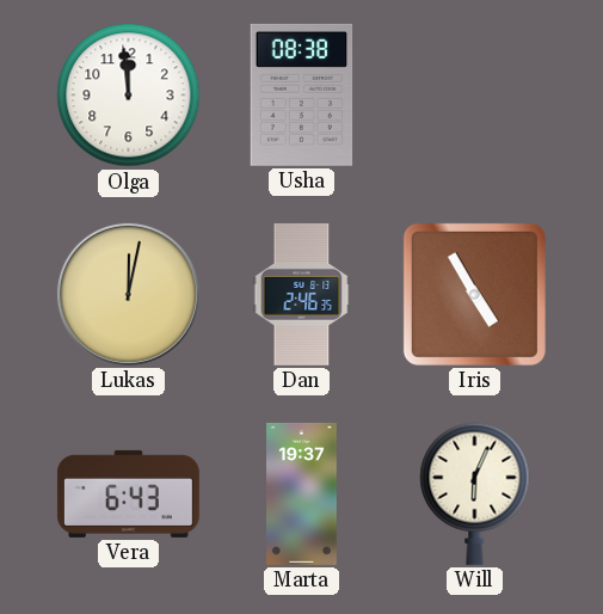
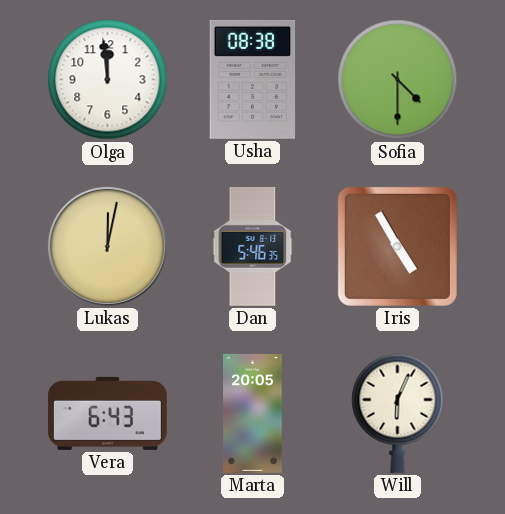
Sofia: none -> 4:30
Dan: 2:46 -> 5:46
Marta: 19:37 -> 20:05
